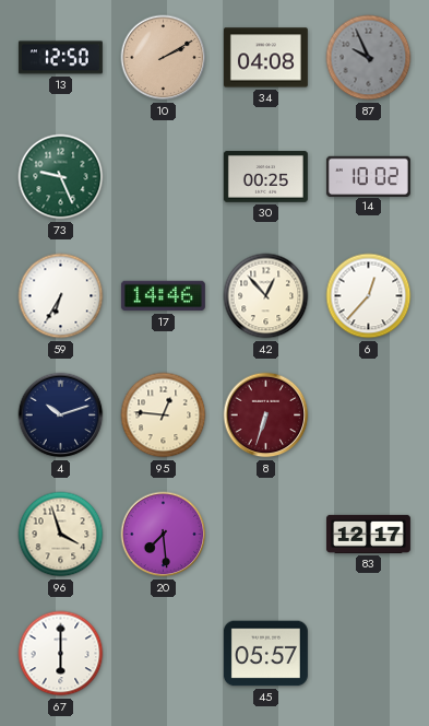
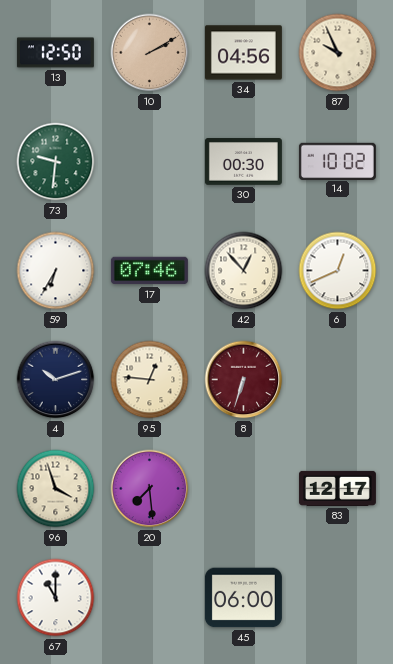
34: 04:08 -> 04:56
87 dial: grey -> cream
73: 9:26 -> 9:31
30: 00:25 -> 00:30
17: 14:46 -> 07:46
6: 12:37 -> 12:41
67: 6:00 -> 11:00
45: 05:57 -> 06:00
